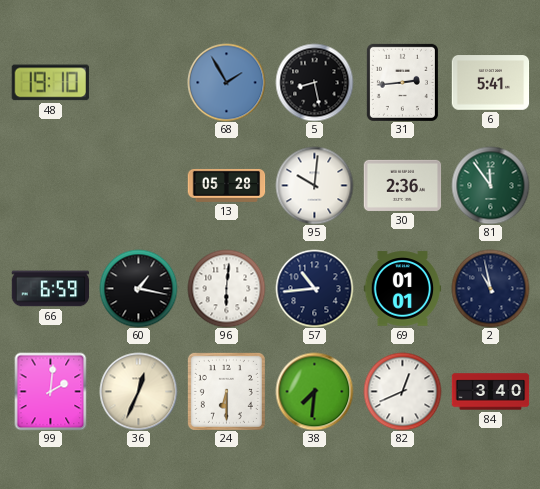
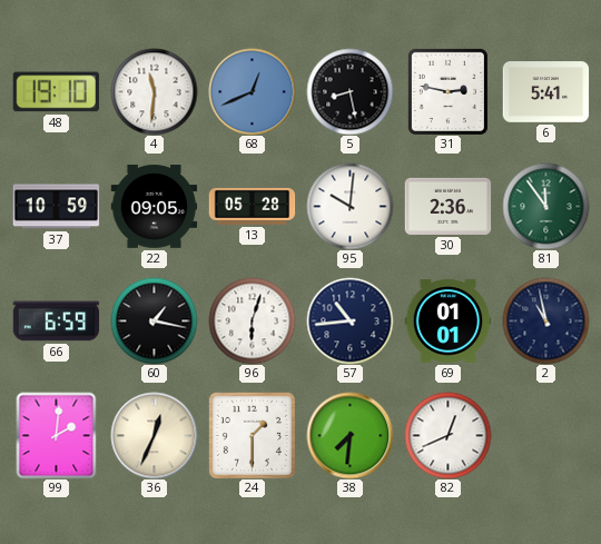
4: none -> 11:31
68: 1:55 -> 12:41
31: 2:44 -> 2:47
37: none -> 10:59
22: none -> 09:05
96: 6:01 -> 6:03
24: 6:30 -> 1:30
84: 3:40 -> none
